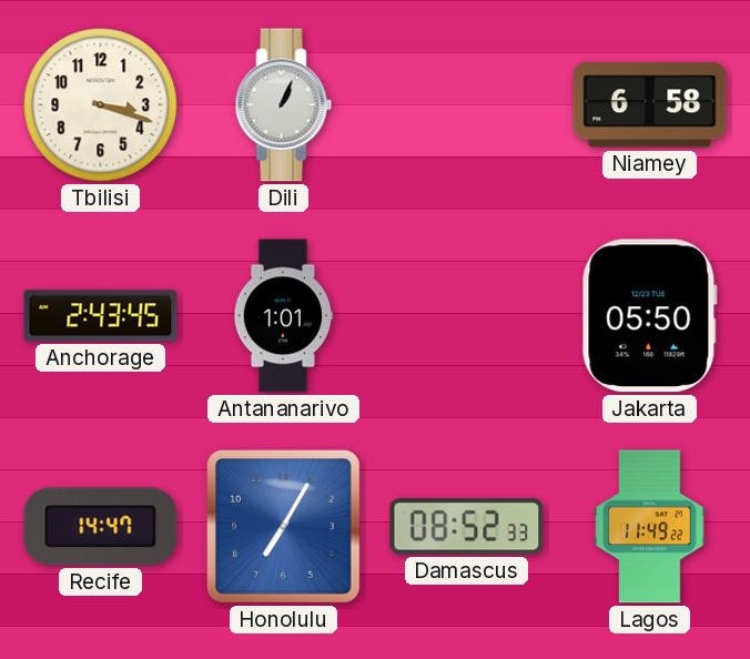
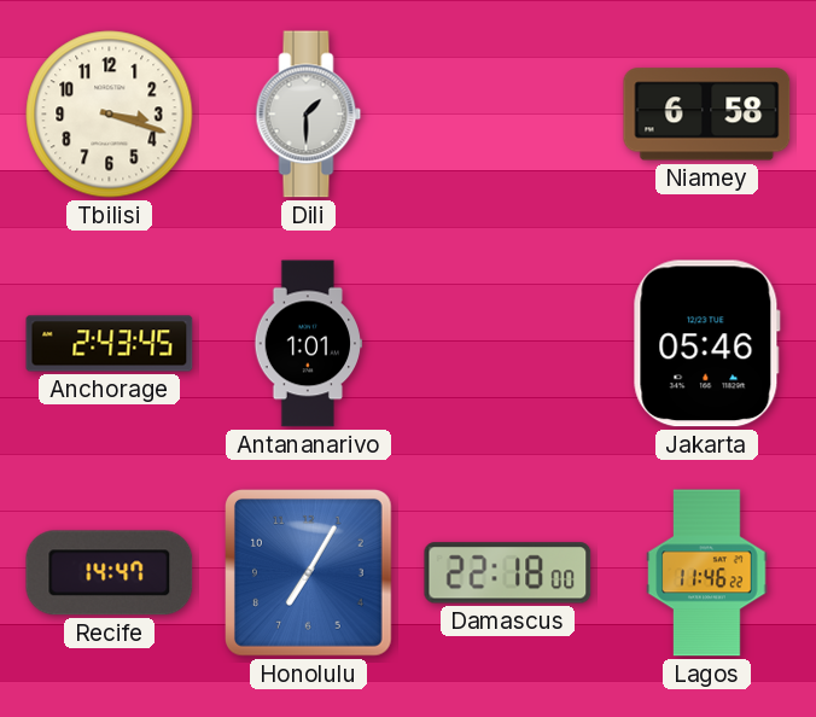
Dili: 1:04 -> 1:30
Jakarta: 05:50 -> 05:46
Damascus: 08:52 -> 22:18
Lagos: 11:49 -> 11:46
